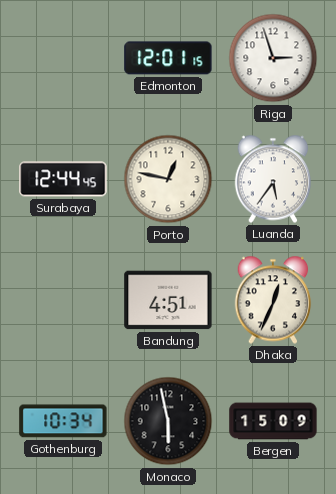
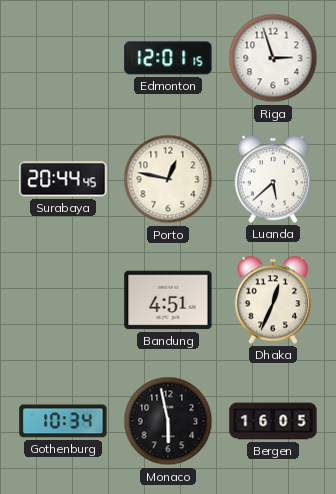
Surabaya: 12:44 -> 20:44
Luanda: 5:36 -> 5:38
Bergen: 15:09 -> 16:05
